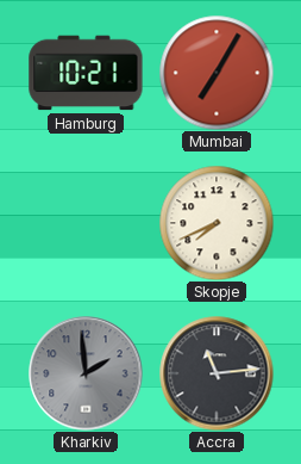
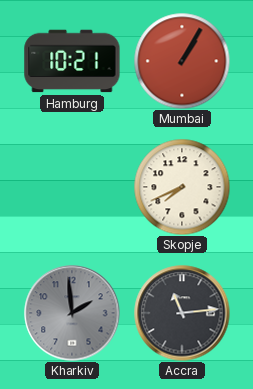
Mumbai: 7:05 -> 1:05
